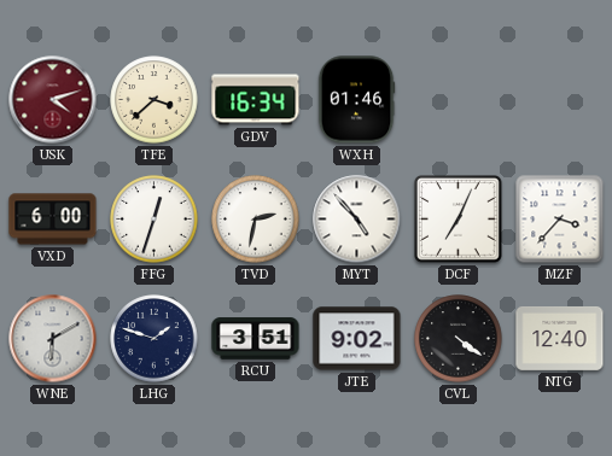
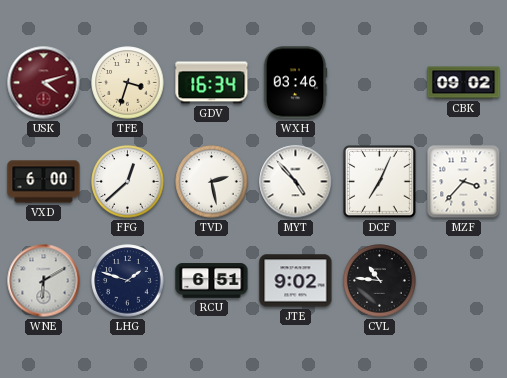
TFE: 3:38 -> 3:33
WXH: 01:46 -> 03:46
CBK: none -> 09:02
FFG: 12:33 -> 12:38
TVD: 2:32 -> 2:28
RCU: 3:51 -> 6:51
CVL: 4:21 -> 10:46
NTG: 12:40 -> none
